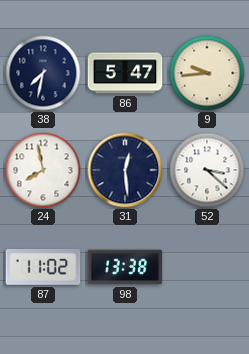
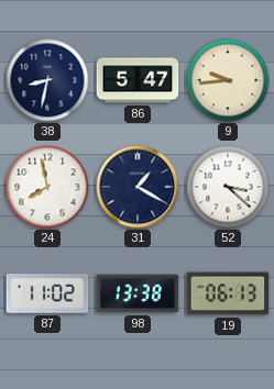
38: 7:32 -> 8:32
31: 12:29 -> 1:20
19: none -> 06:13
